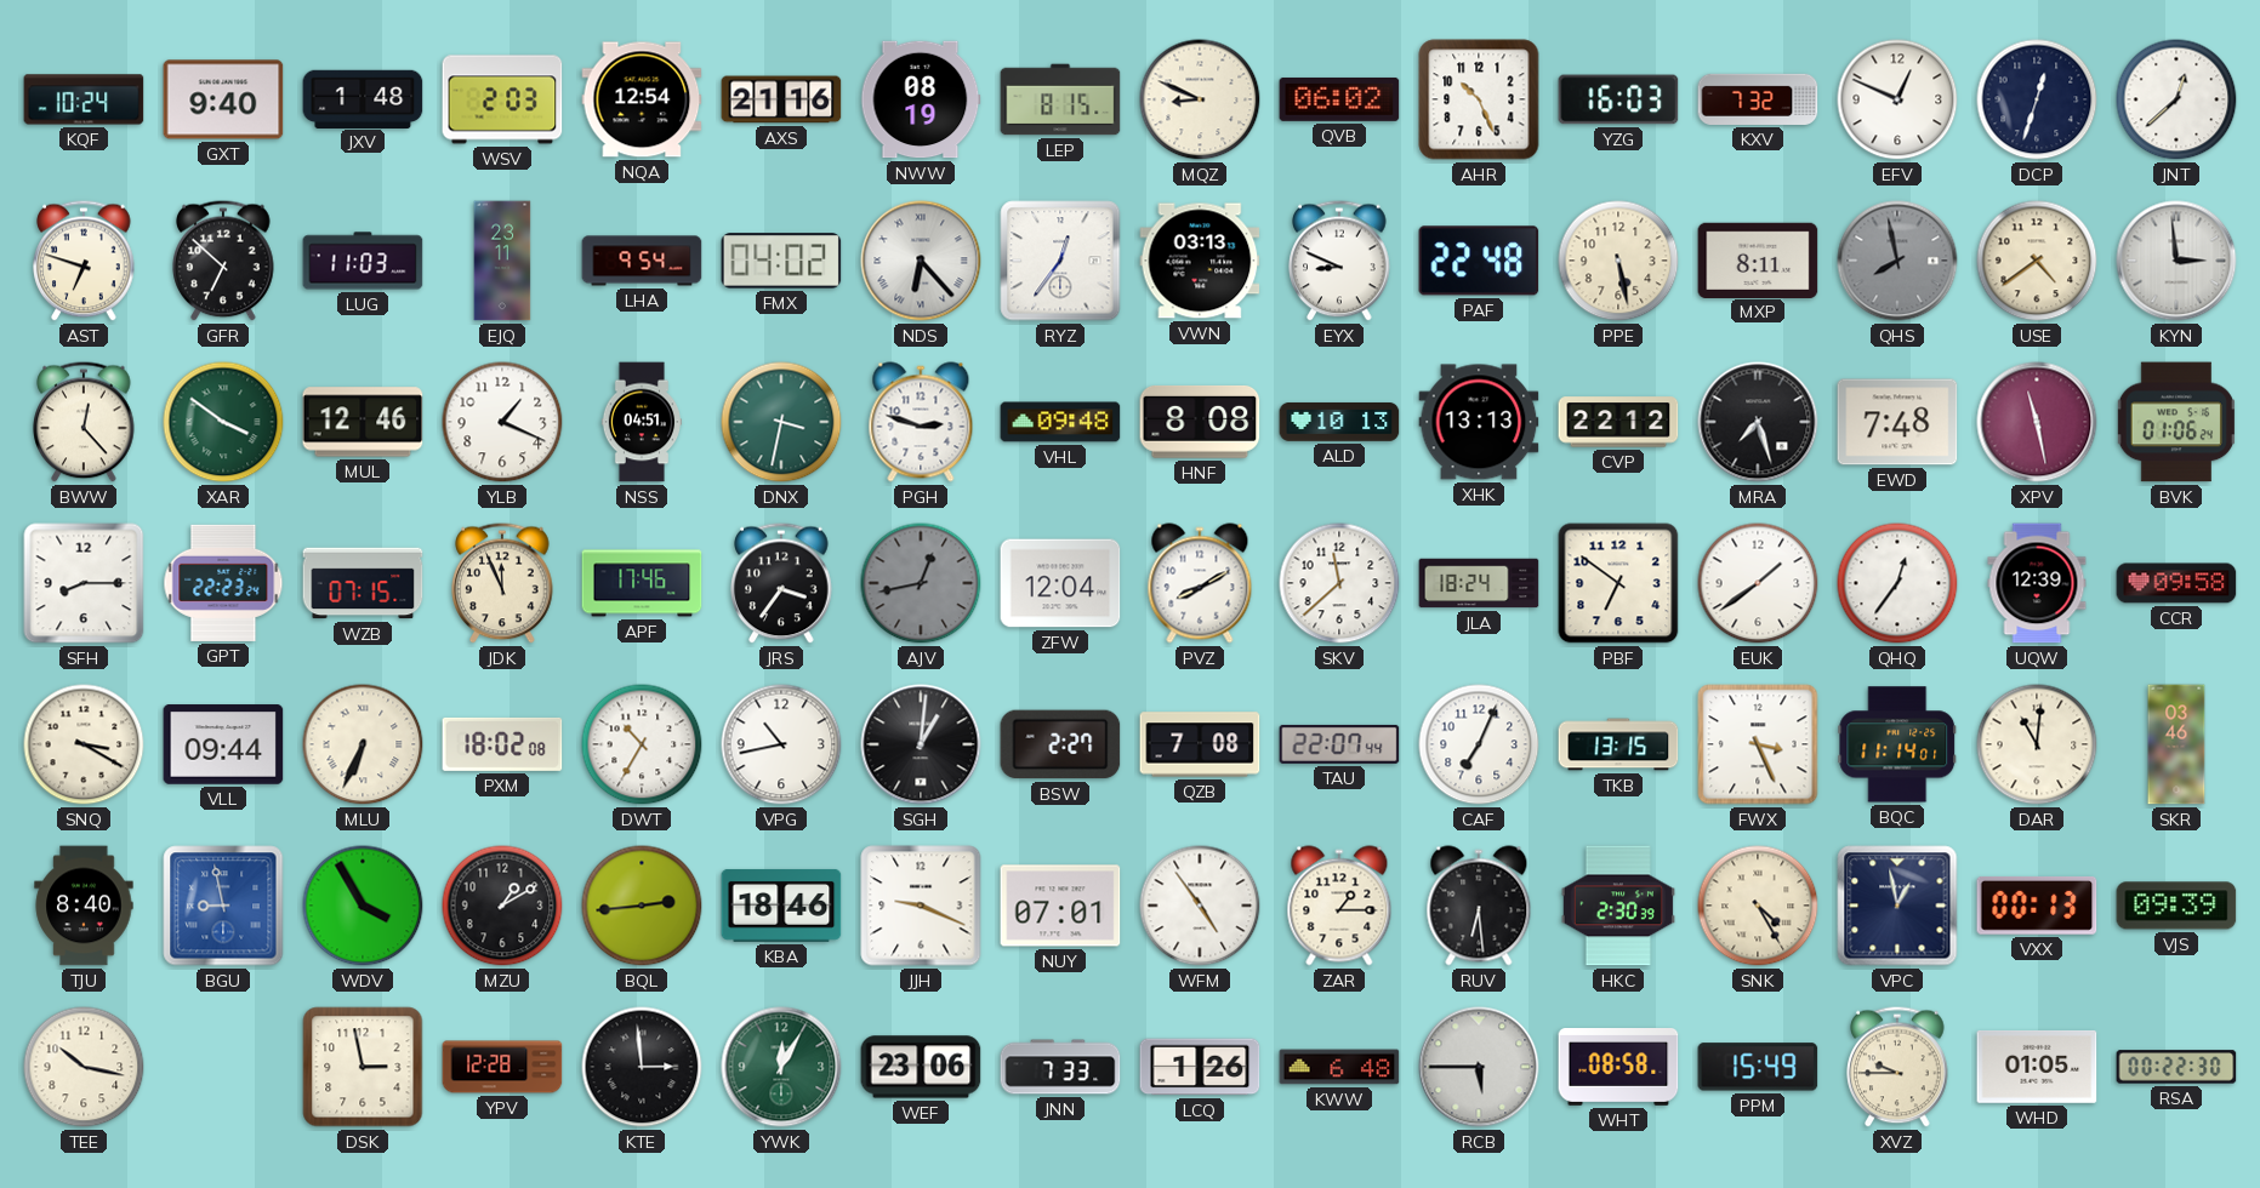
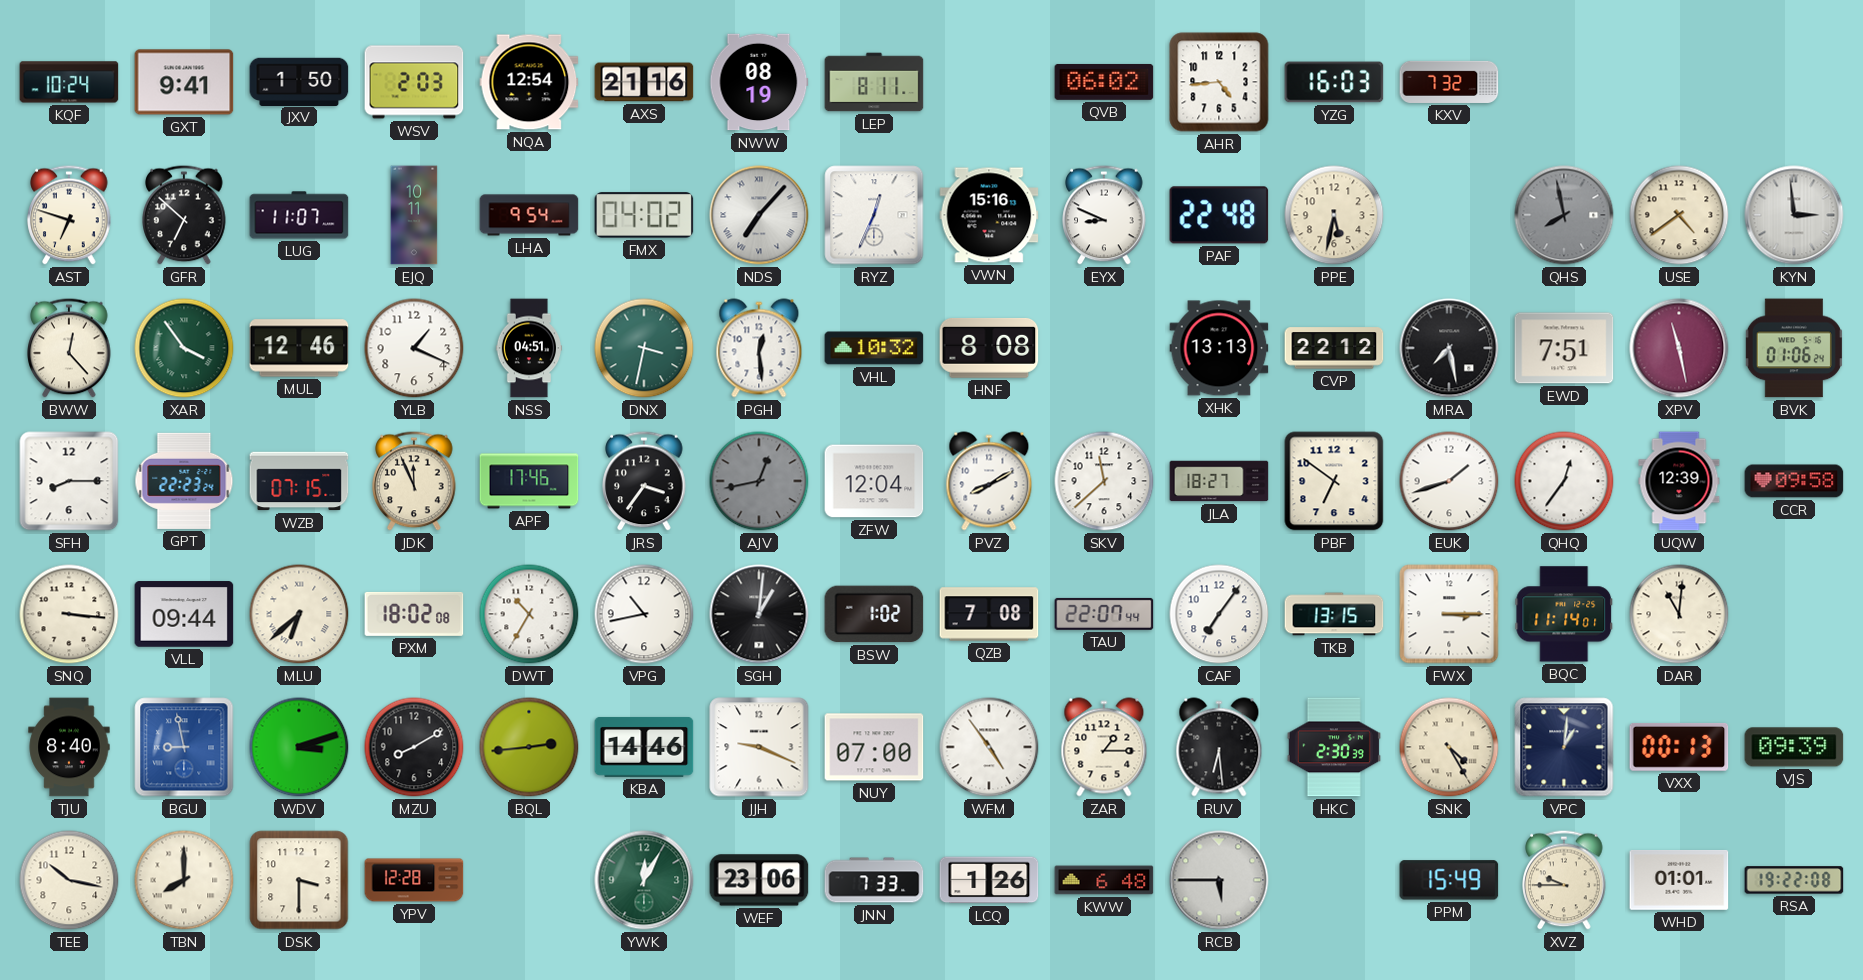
GXT: 9:40 -> 9:41
JXV: 1:48 -> 1:50
LEP: 8:15 -> 8:11
MQZ: 8:49 -> none
AHR: 10:26 -> 4:44
EFV: 12:49 -> none
DCP: 12:33 -> none
JNT: 12:38 -> none
LUG: 11:03 -> 11:07
EJQ: 23:11 -> 10:11
NDS: 6:23 -> 7:07
RYZ: 12:36 -> 12:34
VWN: 03:13 -> 15:16
PPE: 5:28 -> 5:32
MXP: 8:11 -> none
XAR: 3:51 -> 3:54
PGH: 2:48 -> 12:29
VHL: 09:48 -> 10:32
ALD: 10:13 -> none
MRA: 7:27 -> 7:28
EWD: 7:48 -> 7:51
JLA: 18:24 -> 18:27
EUK: 1:39 -> 1:42
SNQ: 3:20 -> 3:16
MLU: 6:34 -> 6:38
BSW: 2:27 -> 1:02
CAF: 7:04 -> 7:06
FWX: 3:26 -> 3:15
SKR: 03:46 -> none
WDV: 3:55 -> 3:12
MZU: 1:10 -> 8:10
KBA: 18:46 -> 14:46
NUY: 07:01 -> 07:00
VPC: 12:58 -> 1:01
TBN: none -> 8:00
DSK: 2:58 -> 3:30
KTE: 2:59 -> none
WHT: 08:58 -> none
WHD: 01:05 -> 01:01
RSA: 00:22 -> 19:22
